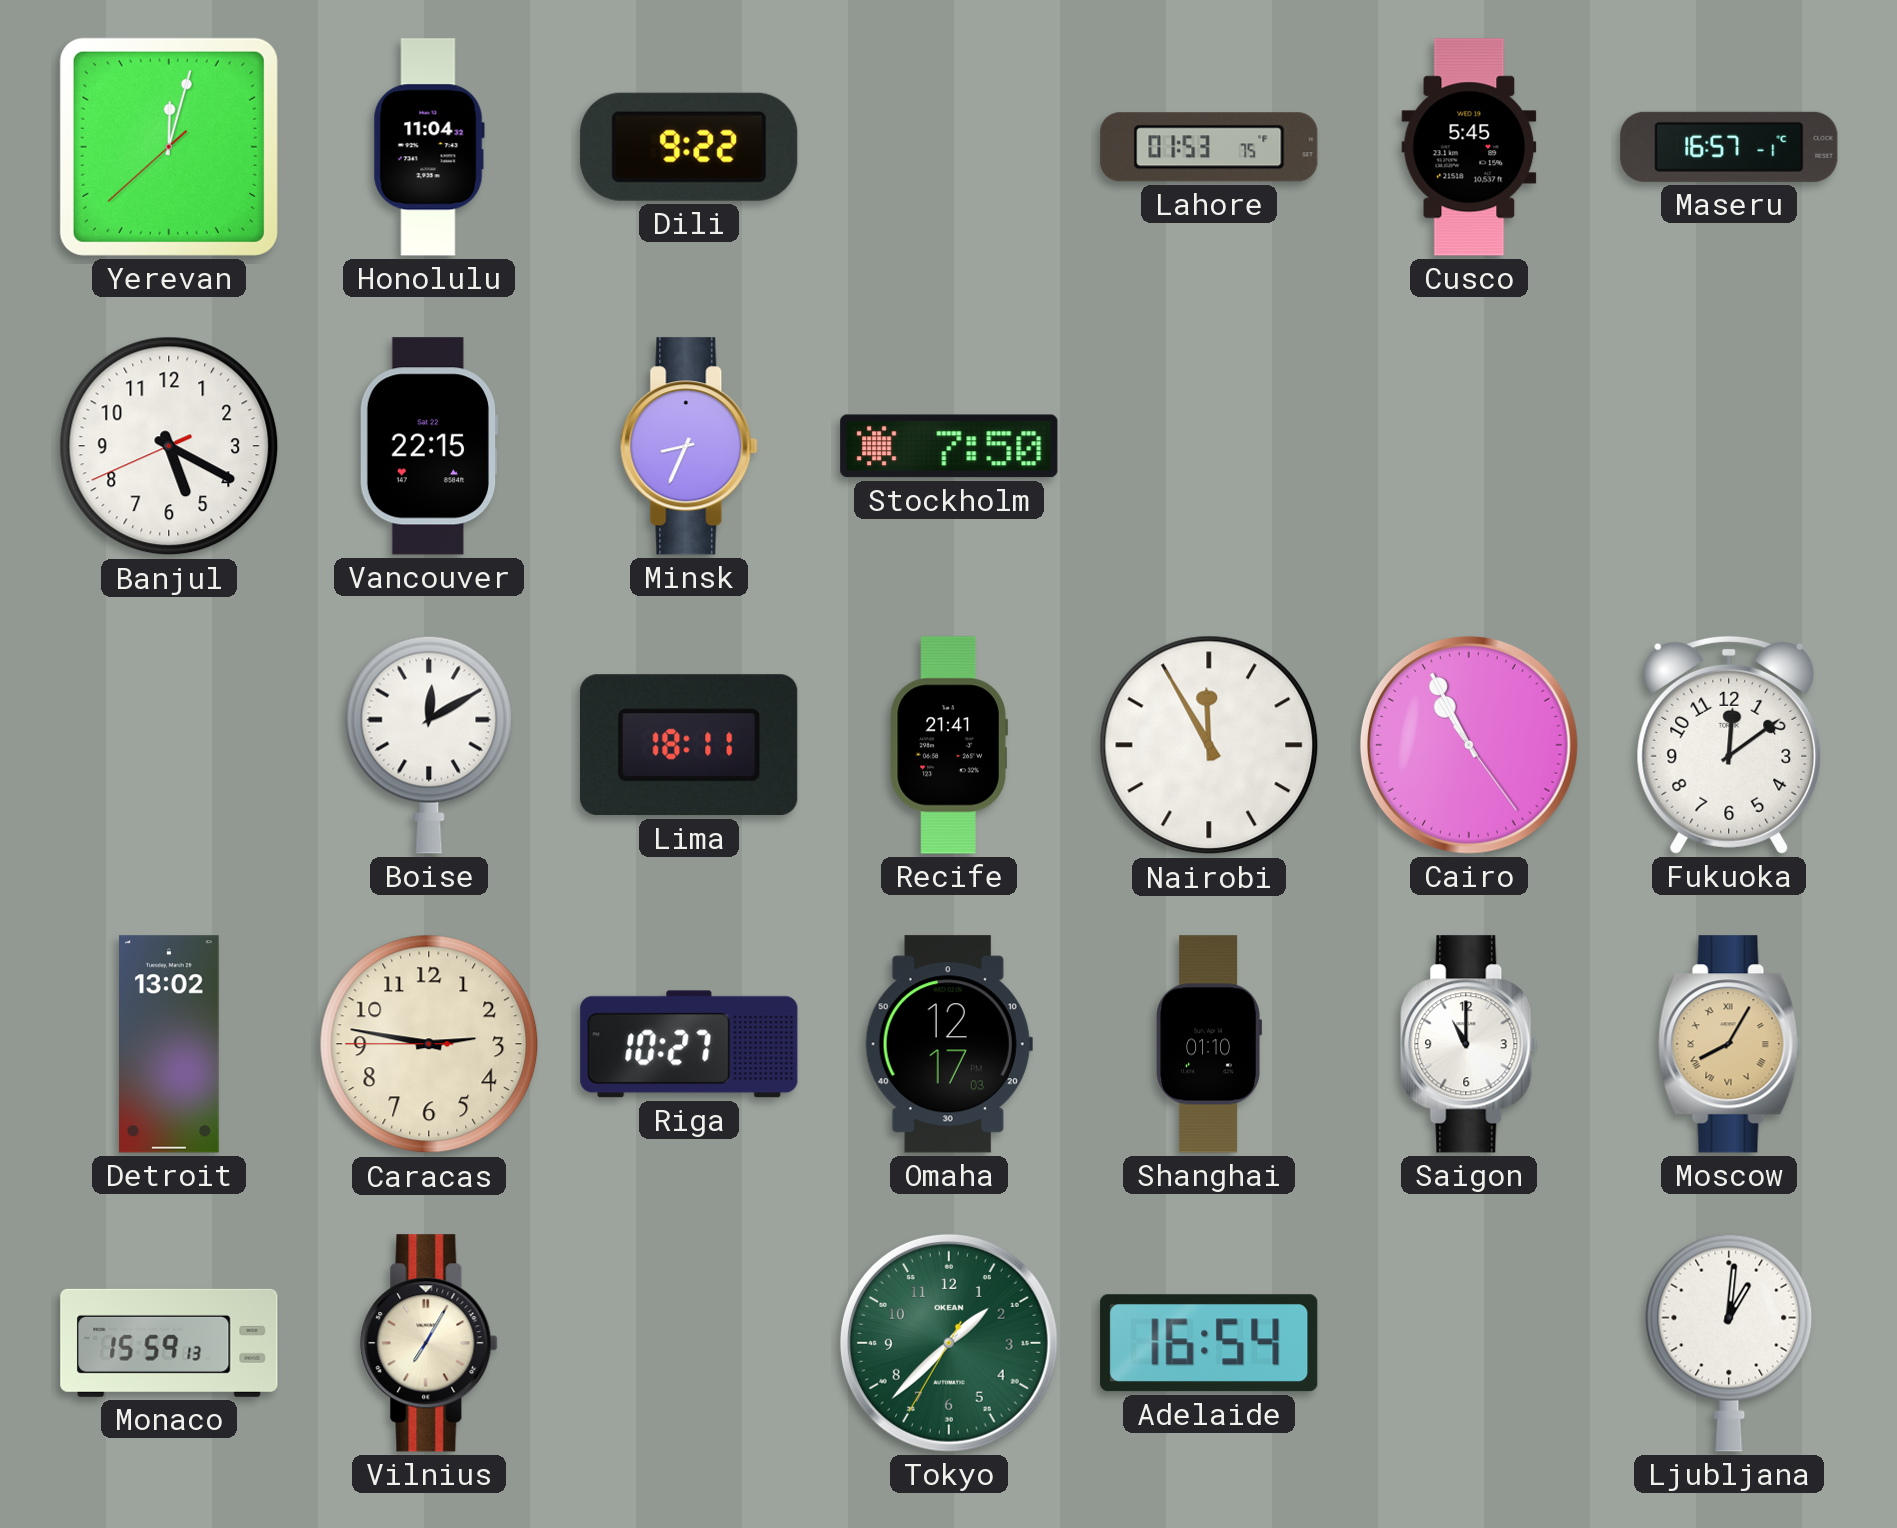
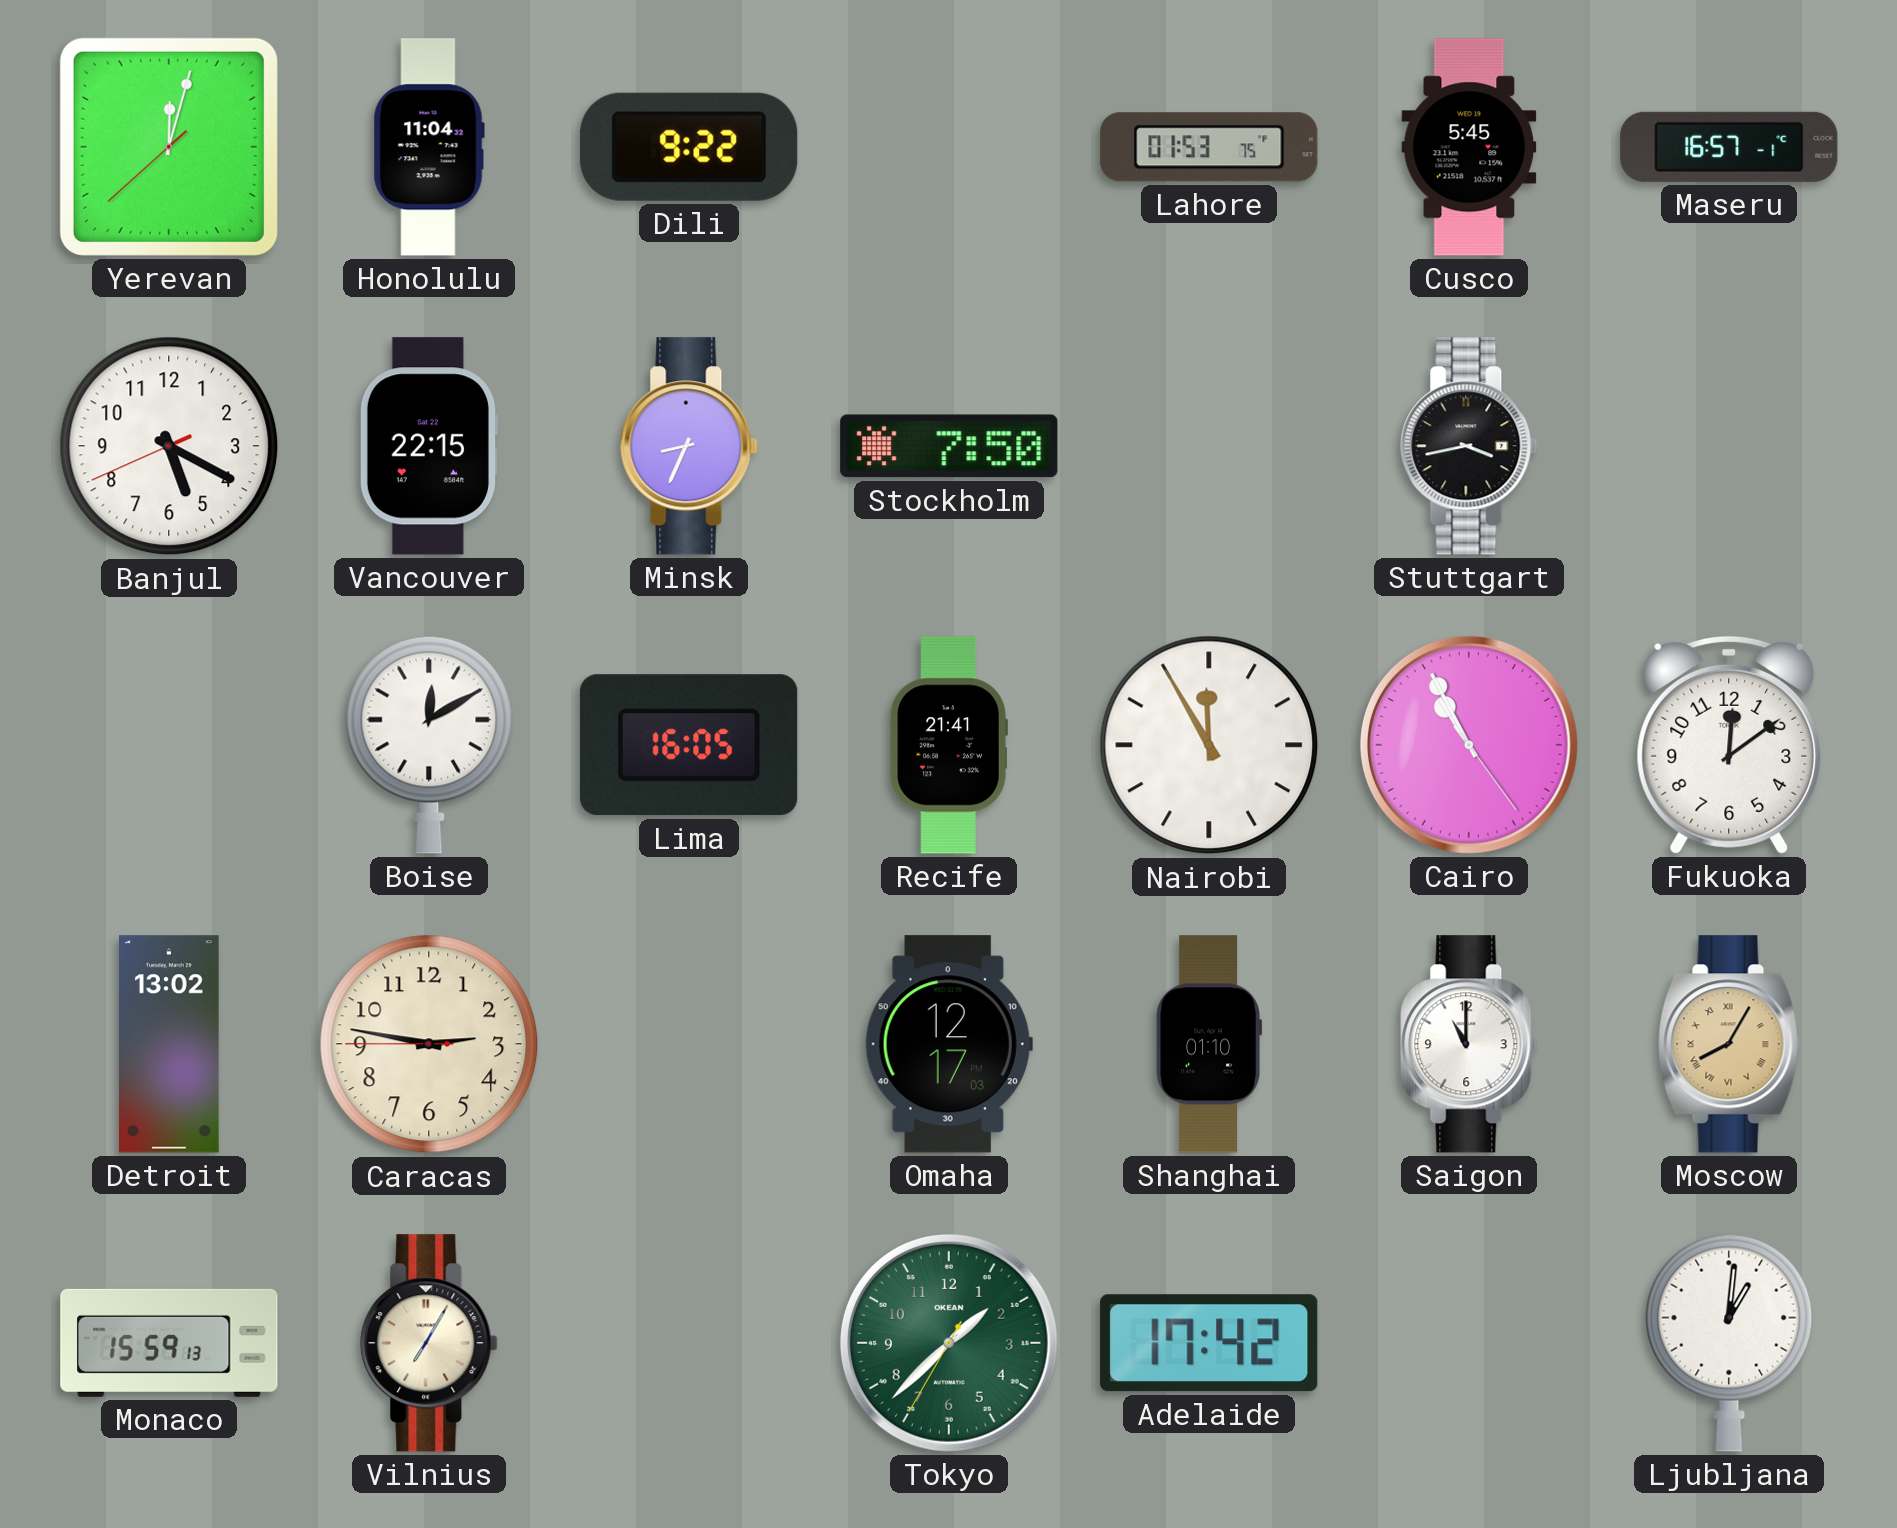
Stuttgart: none -> 3:43
Lima: 18:11 -> 16:05
Riga: 10:27 -> none
Adelaide: 16:54 -> 17:42
